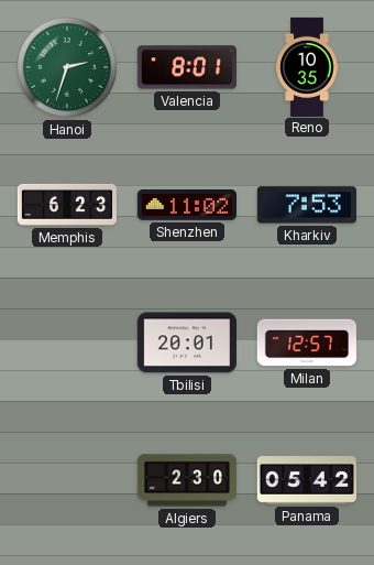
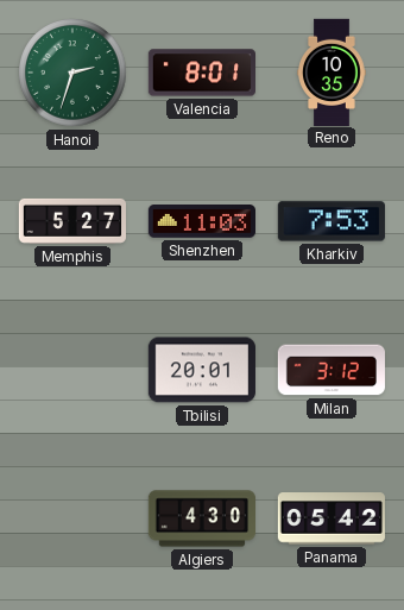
Memphis: 6:23 -> 5:27
Shenzhen: 11:02 -> 11:03
Milan: 12:57 -> 3:12
Algiers: 2:30 -> 4:30
